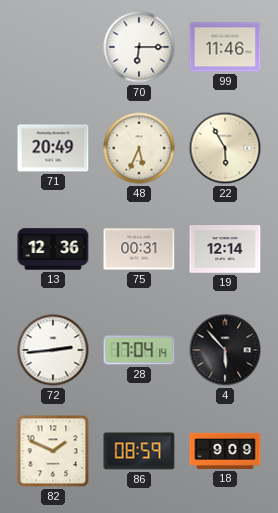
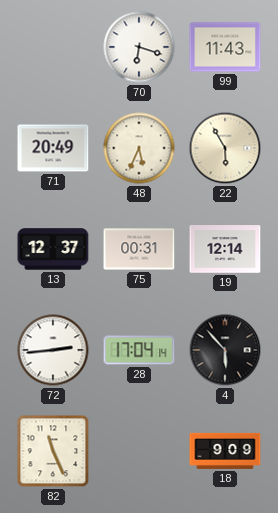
70: 6:15 -> 6:18
99: 11:46 -> 11:43
13: 12:36 -> 12:37
82: 1:49 -> 11:26
86: 08:59 -> none
